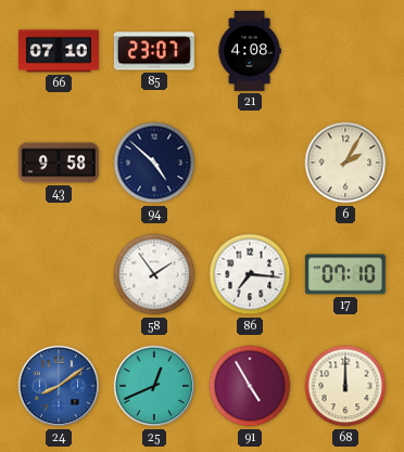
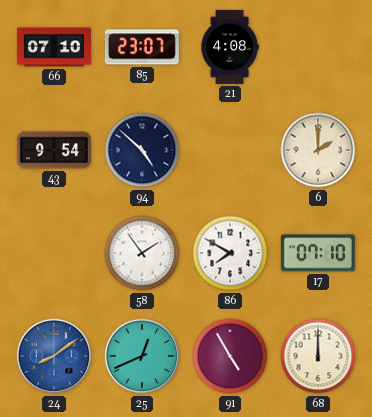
43: 9:58 -> 9:54
6: 2:05 -> 2:00
86: 7:16 -> 7:50
